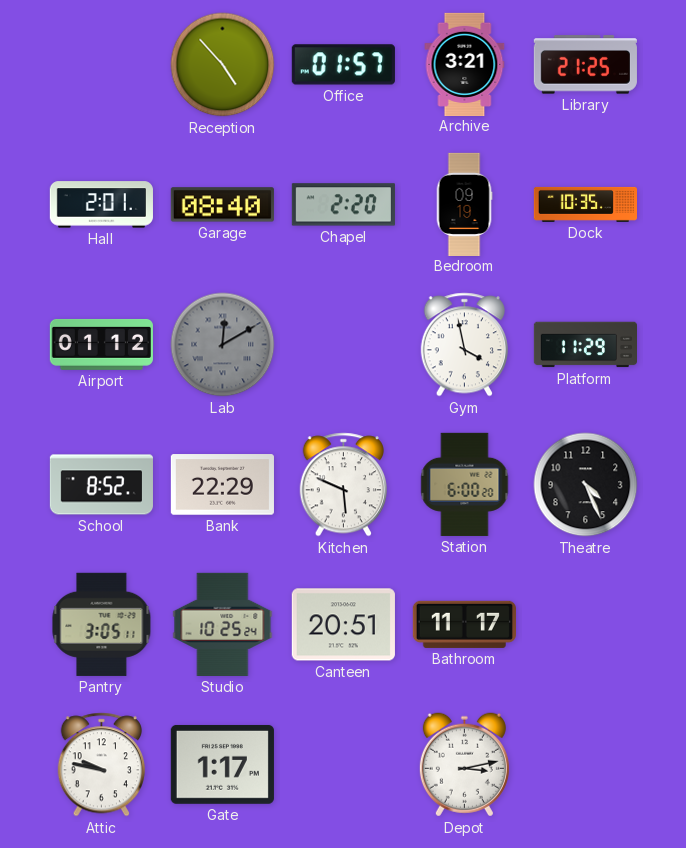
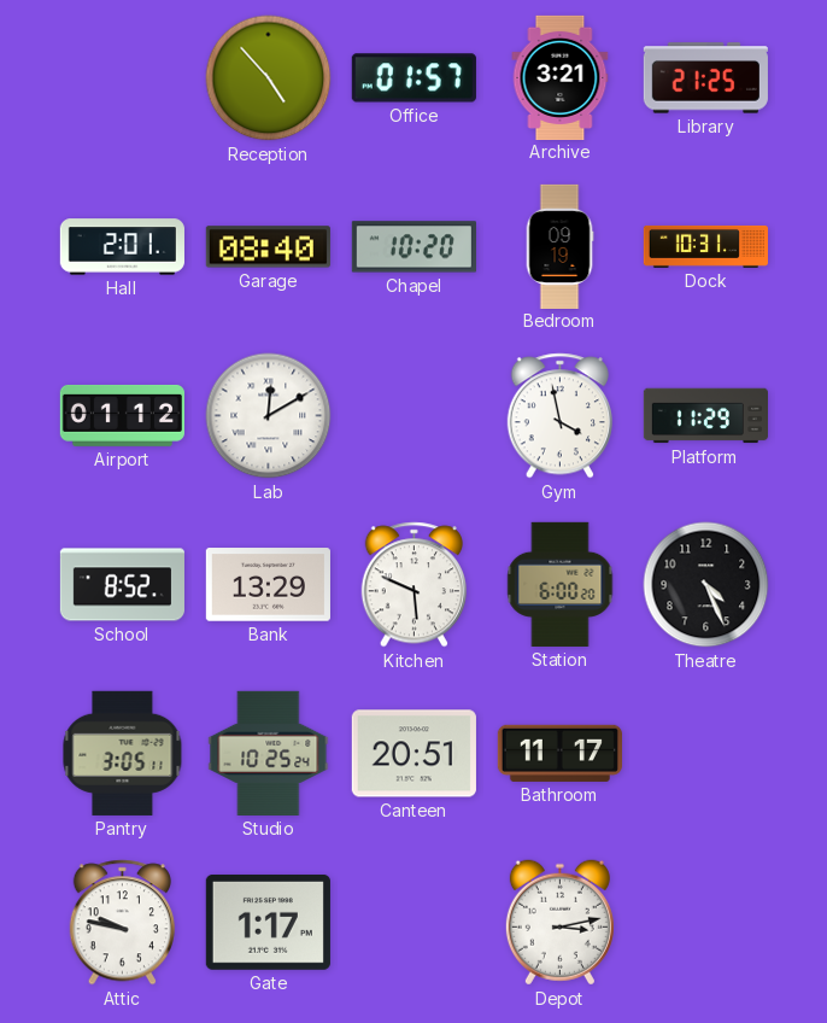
Chapel: 2:20 -> 10:20
Dock: 10:35 -> 10:31
Lab dial: grey -> white
Bank: 22:29 -> 13:29
